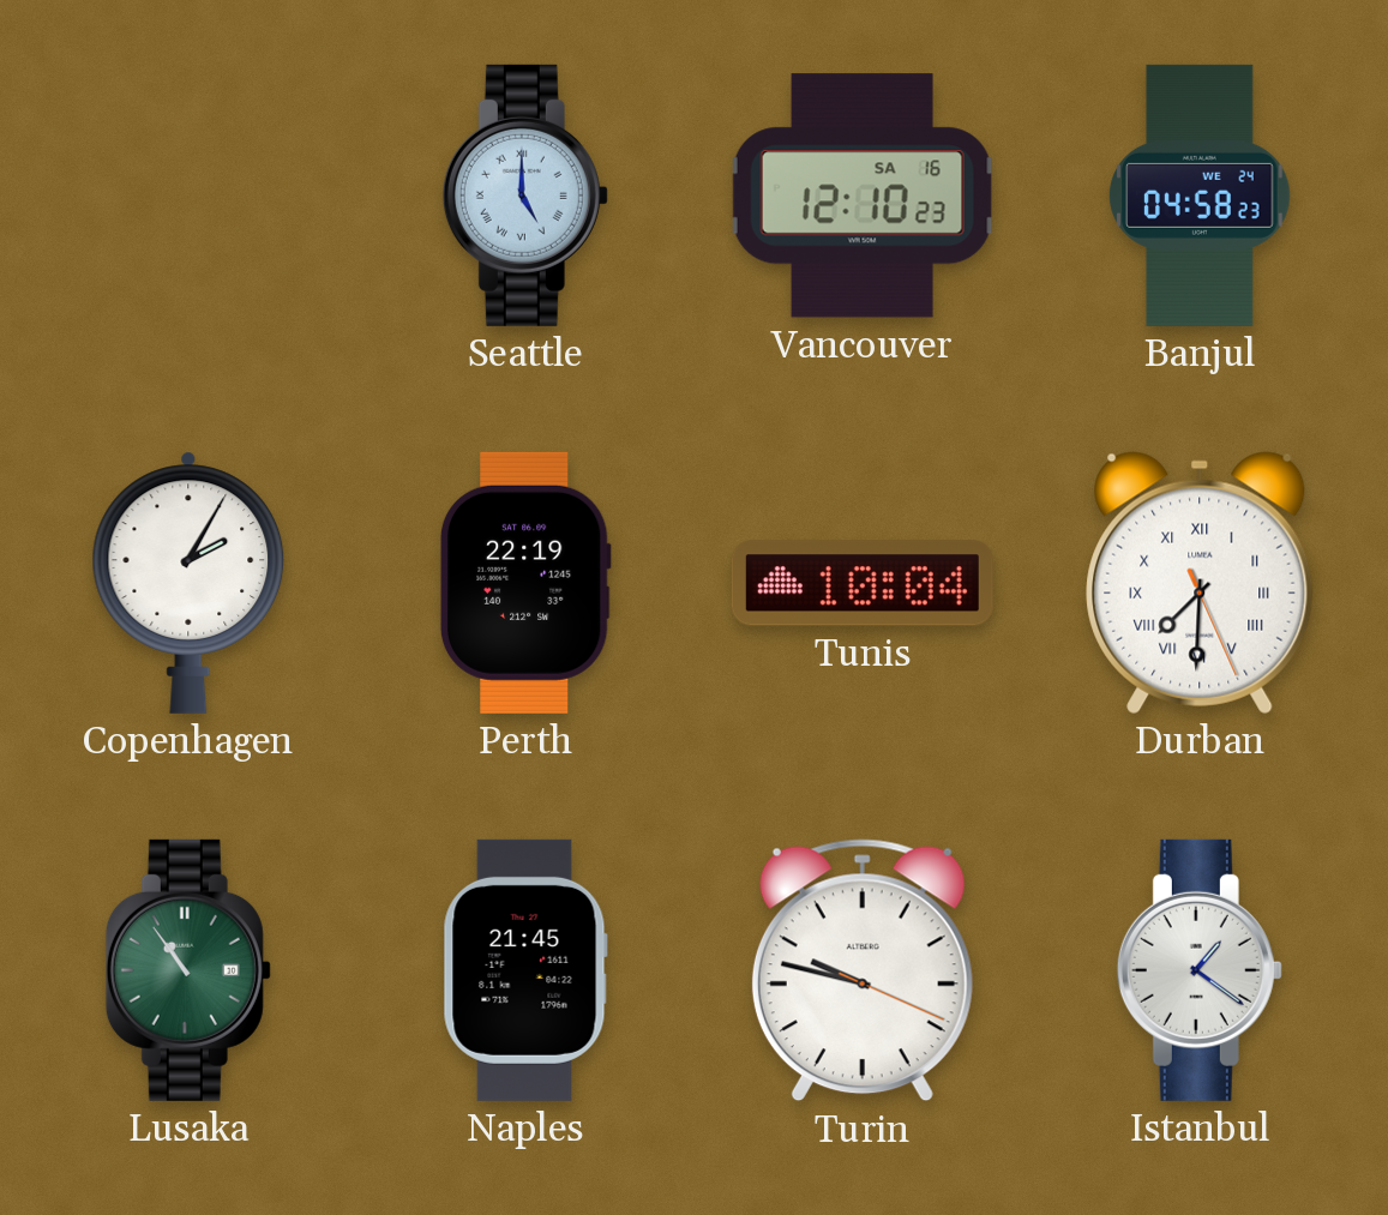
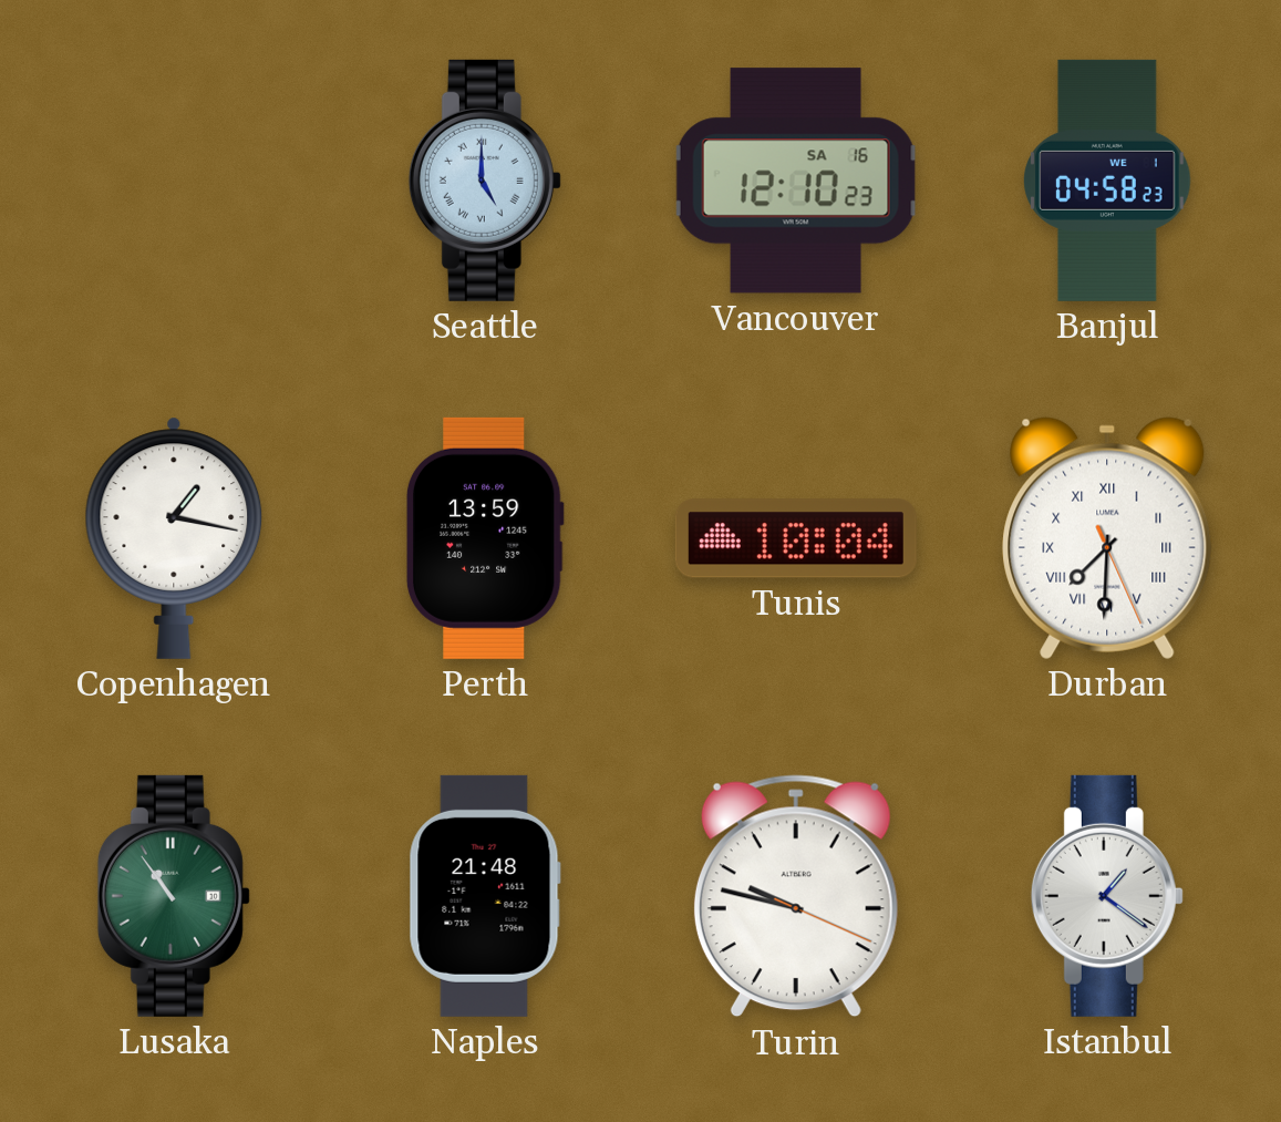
Banjul date: WE 24 -> WE 1
Copenhagen: 2:05 -> 1:17
Perth: 22:19 -> 13:59
Naples: 21:45 -> 21:48
